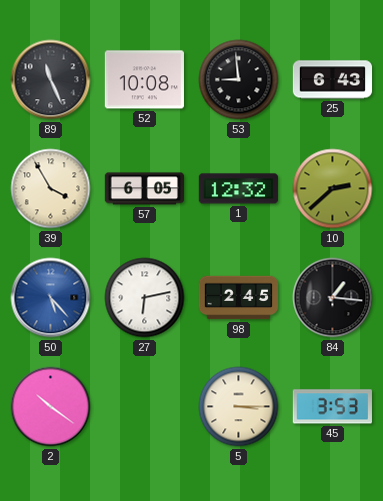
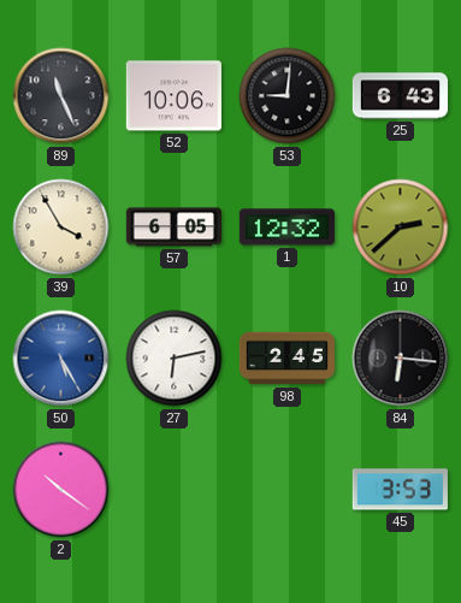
52: 10:08 -> 10:06
53: 8:59 -> 9:01
50: 5:23 -> 5:25
84: 1:16 -> 6:16
5: 3:15 -> none
